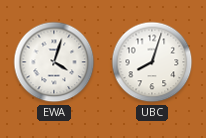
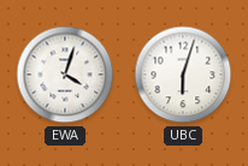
UBC: 8:03 -> 6:03
